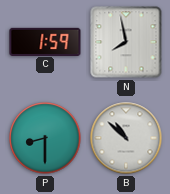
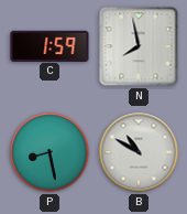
P: 8:30 -> 8:28
B: 10:52 -> 10:50
